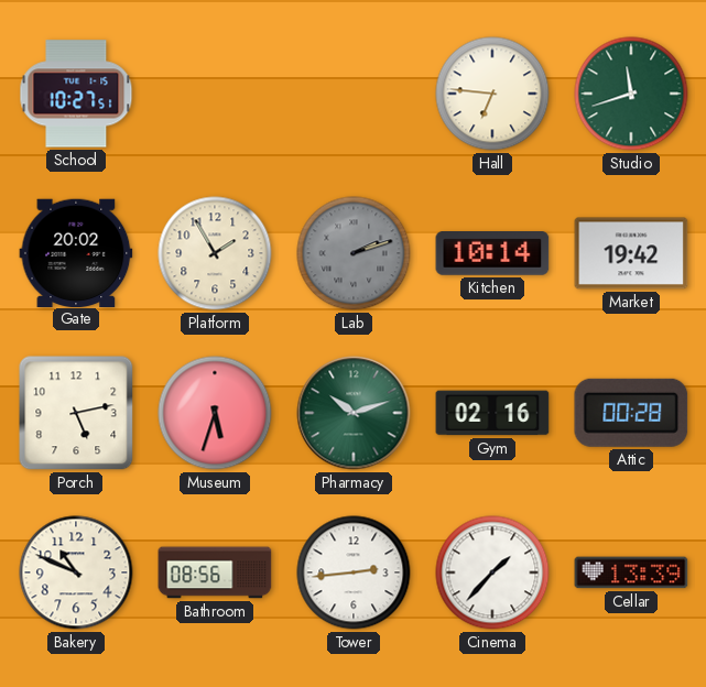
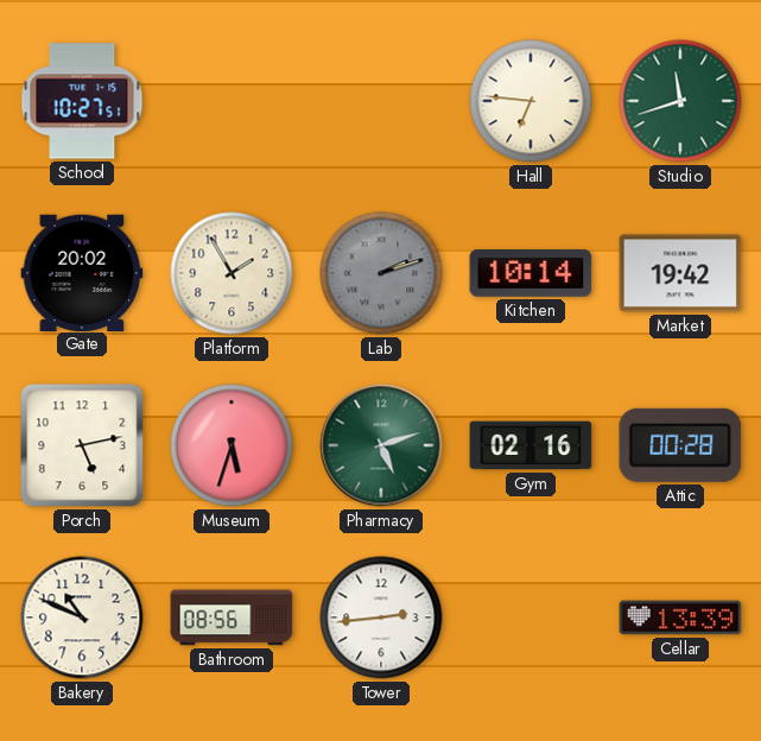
Pharmacy: 10:12 -> 5:12
Cinema: 1:37 -> none
